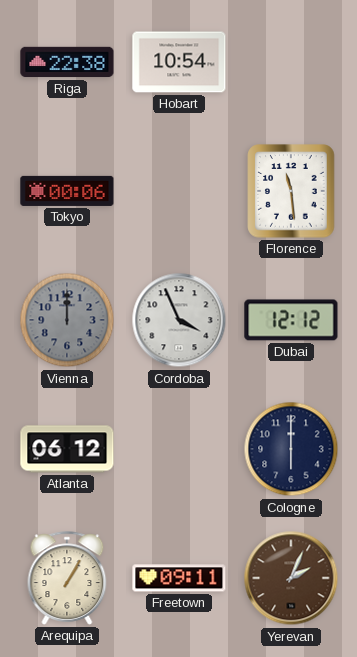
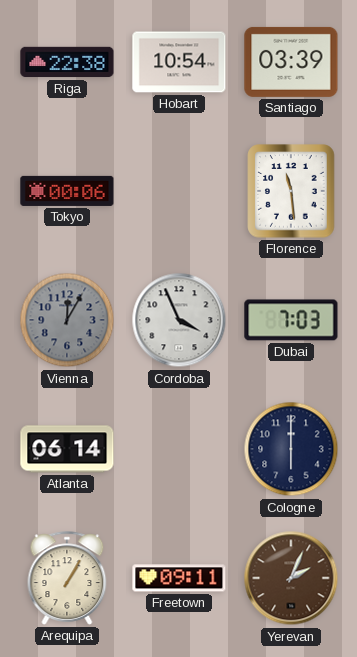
Santiago: none -> 03:39
Vienna: 12:00 -> 12:05
Dubai: 12:12 -> 7:03
Atlanta: 06:12 -> 06:14
